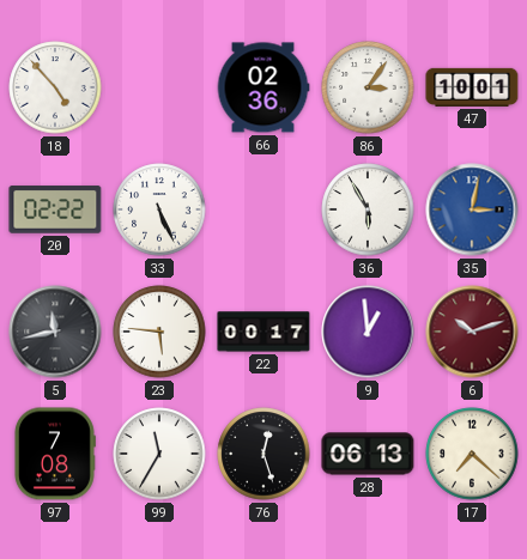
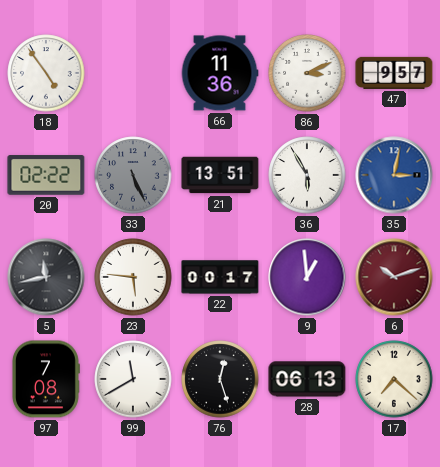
18: 4:53 -> 4:54
66: 02:36 -> 11:36
86: 3:06 -> 3:11
47: 10:01 -> 9:57
33 dial: white -> grey
21: none -> 13:51
99: 11:35 -> 11:40
